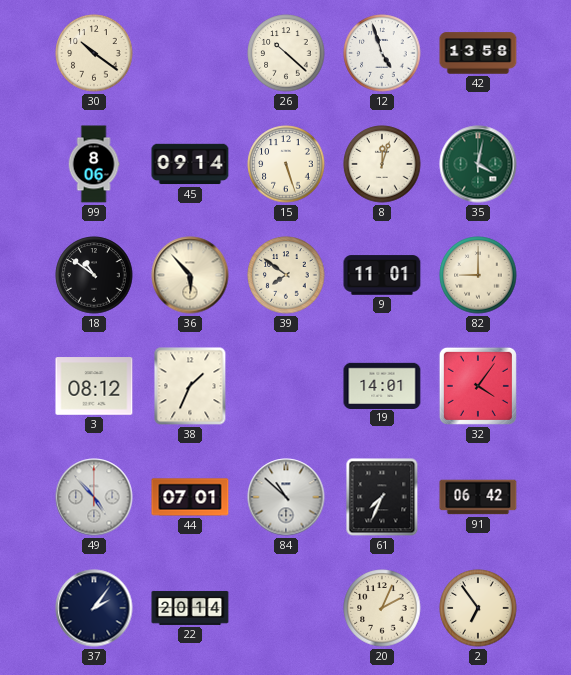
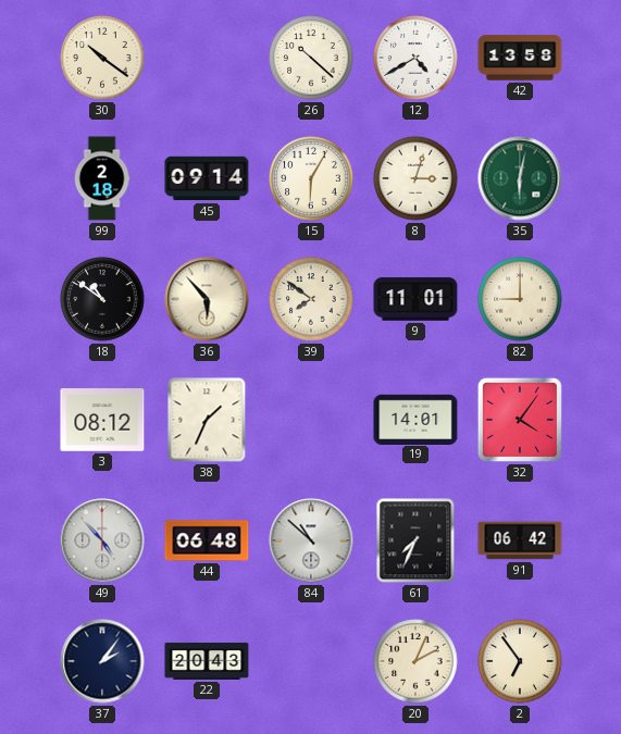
12: 4:57 -> 4:40
99: 8:06 -> 2:18
15: 5:27 -> 6:05
8: 12:03 -> 3:03
35: 4:02 -> 6:02
44: 07:01 -> 06:48
22: 20:14 -> 20:43
